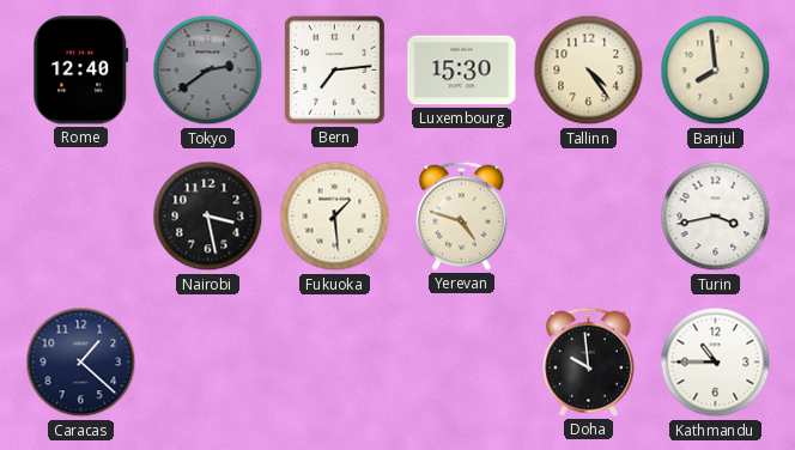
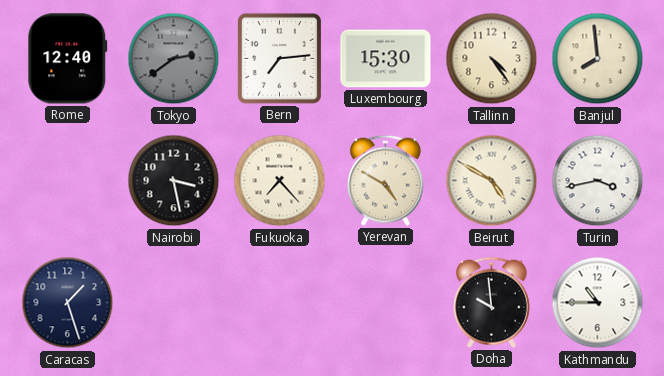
Fukuoka: 1:29 -> 7:23
Yerevan: 4:48 -> 4:50
Beirut: none -> 4:50
Caracas: 1:22 -> 1:27
